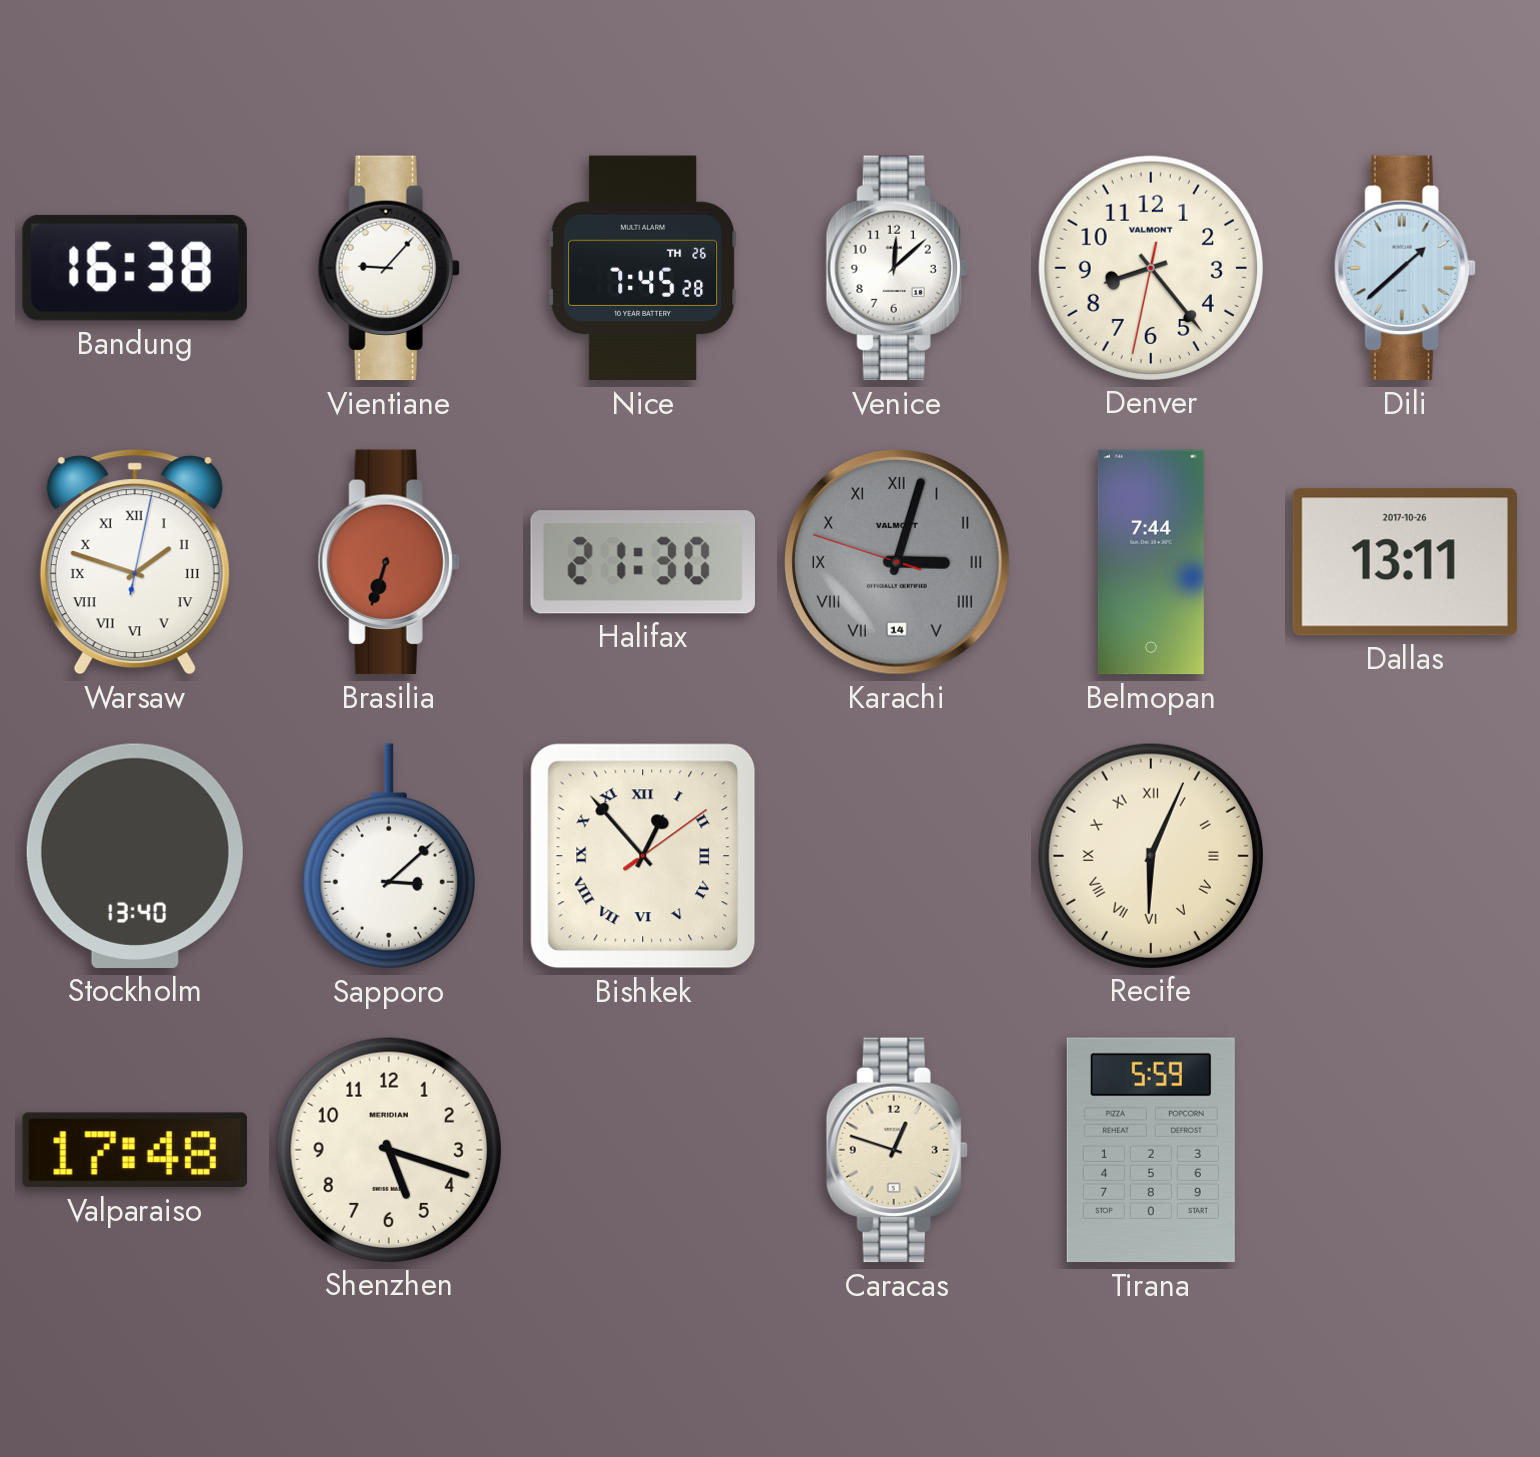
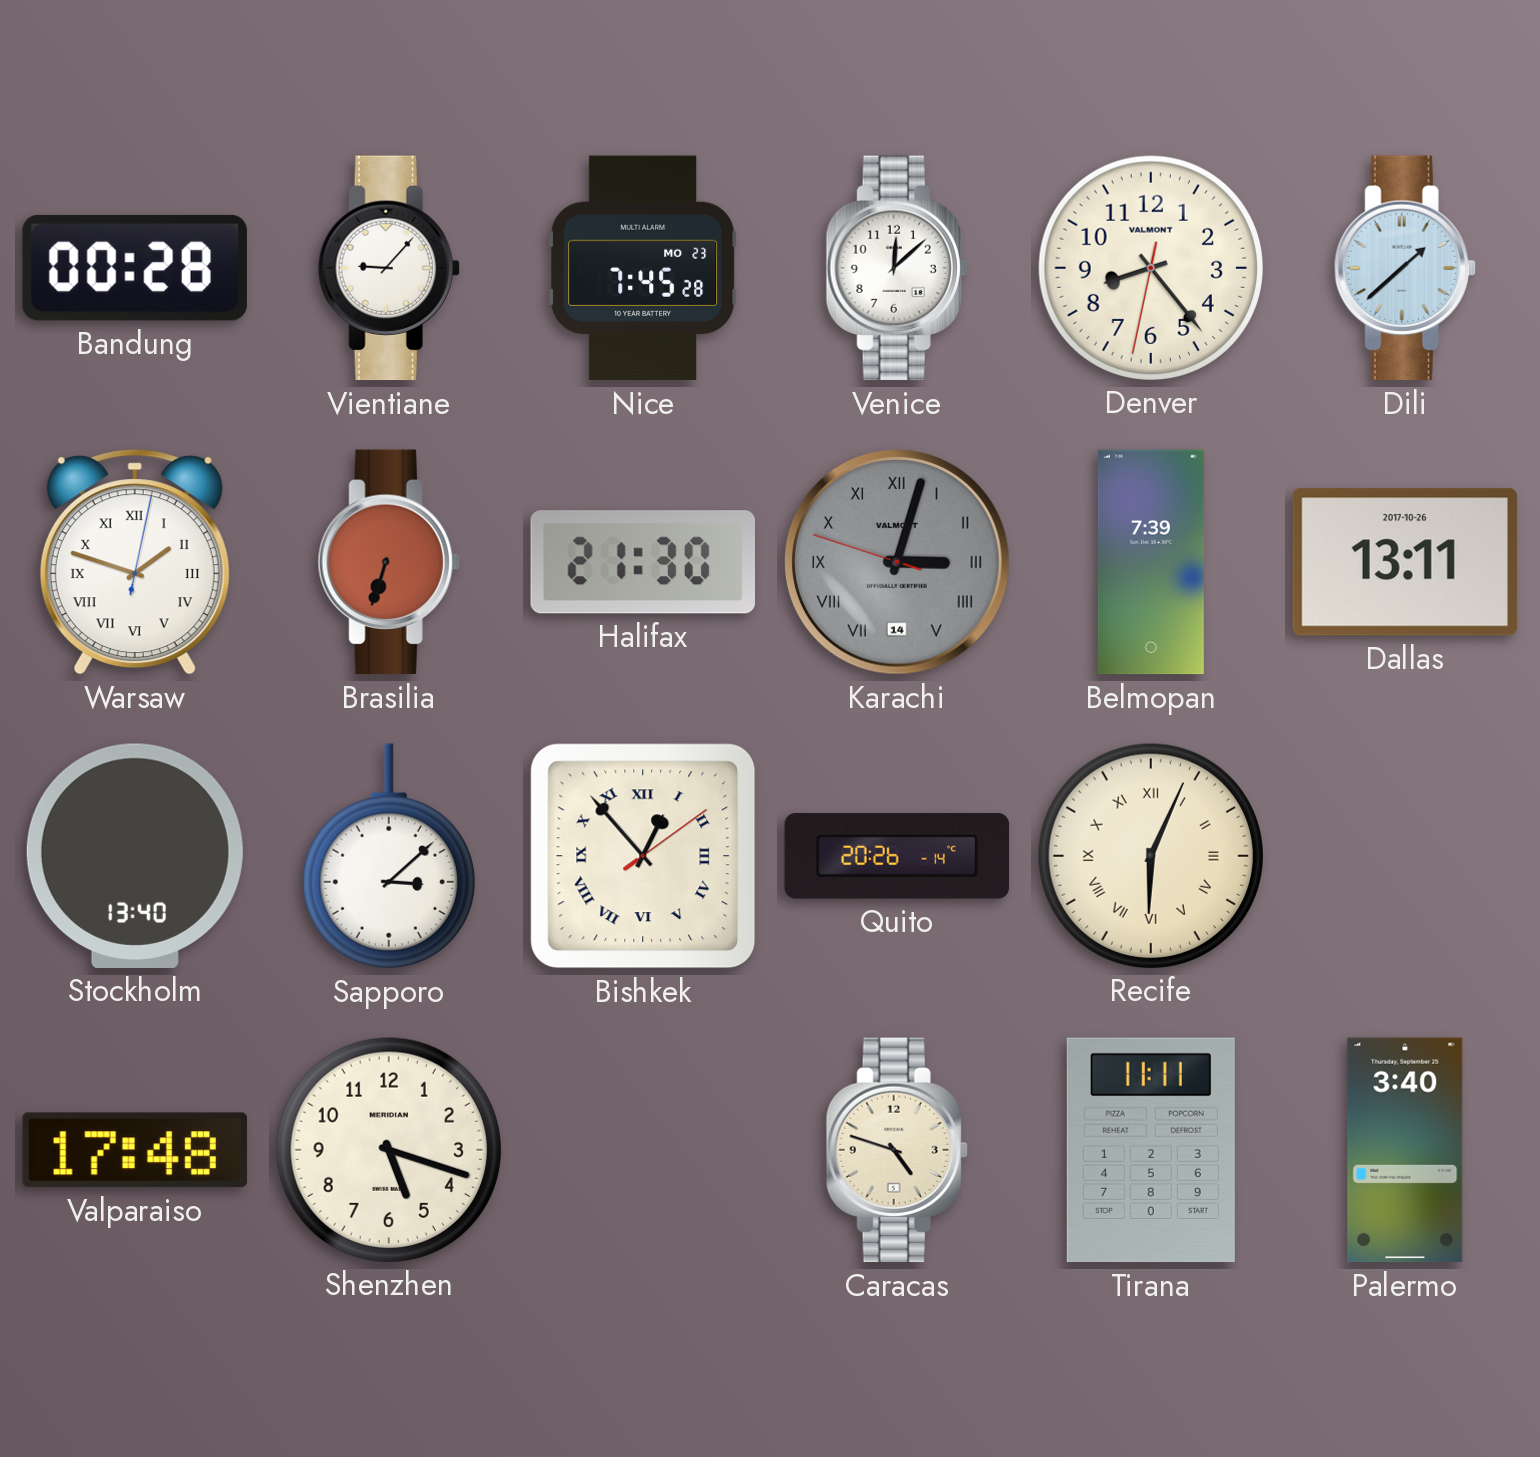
Bandung: 16:38 -> 00:28
Nice date: TH 26 -> MO 23
Belmopan: 7:44 -> 7:39
Quito: none -> 20:26
Caracas: 12:48 -> 4:48
Tirana: 5:59 -> 11:11
Palermo: none -> 3:40
